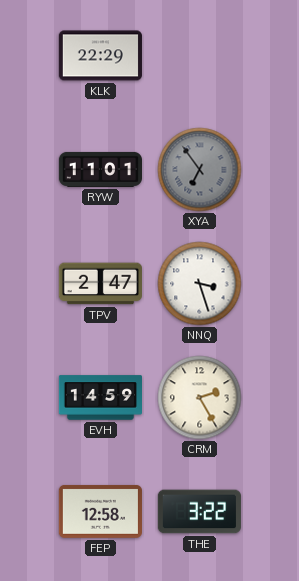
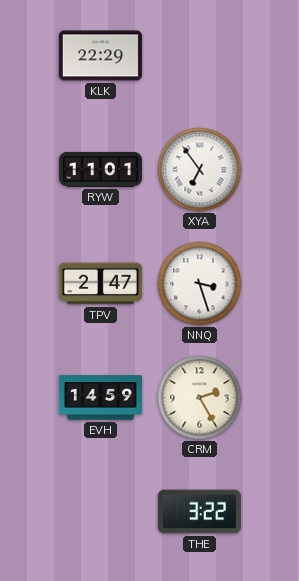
XYA dial: grey -> white
FEP: 12:58 -> none
